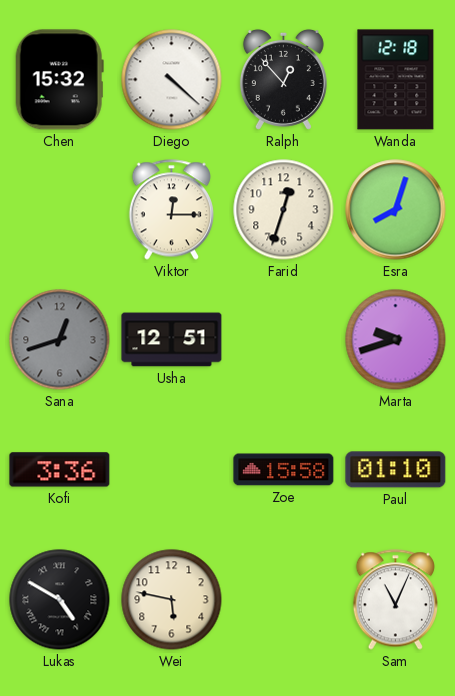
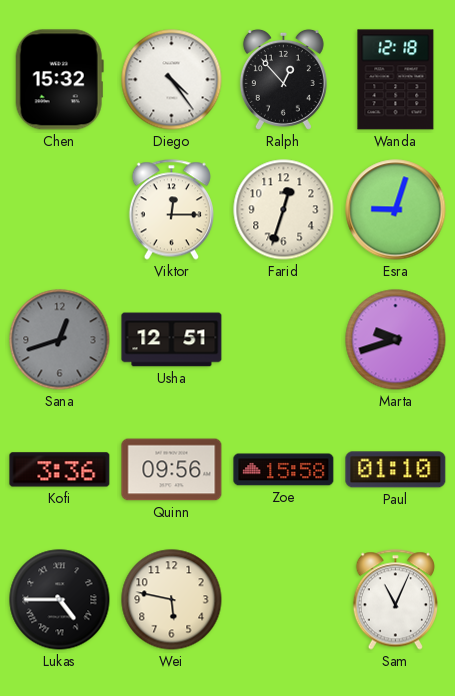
Diego: 4:22 -> 4:24
Esra: 8:03 -> 9:03
Quinn: none -> 09:56
Lukas: 4:50 -> 4:45
